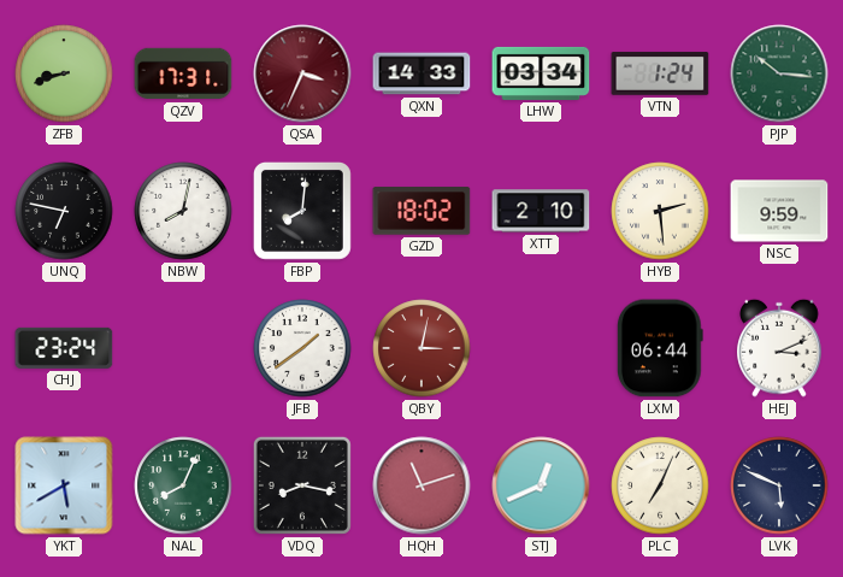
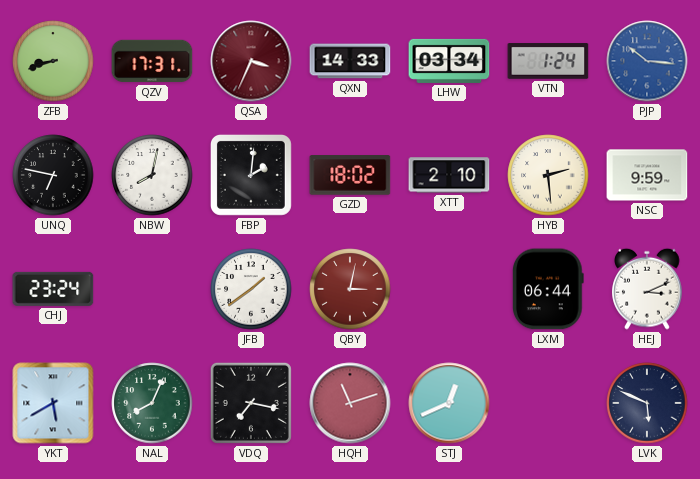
PJP dial: green -> blue
FBP: 8:01 -> 2:01
VDQ: 8:17 -> 7:17
PLC: 7:04 -> none
